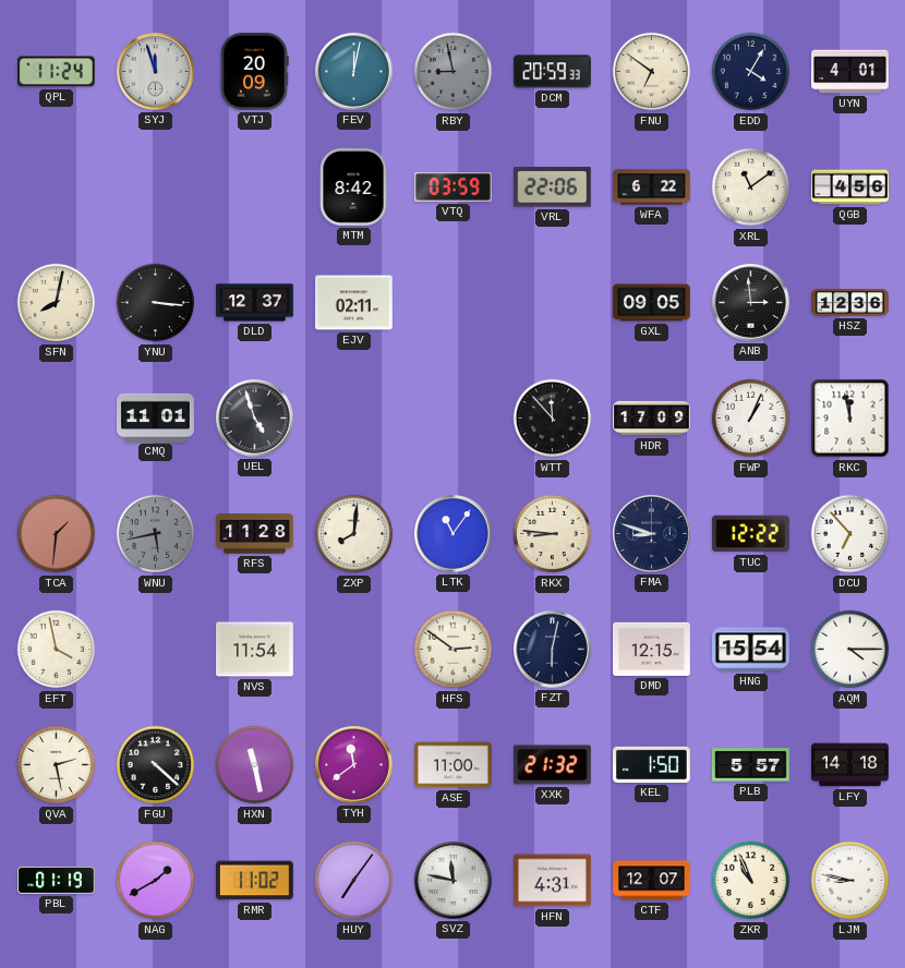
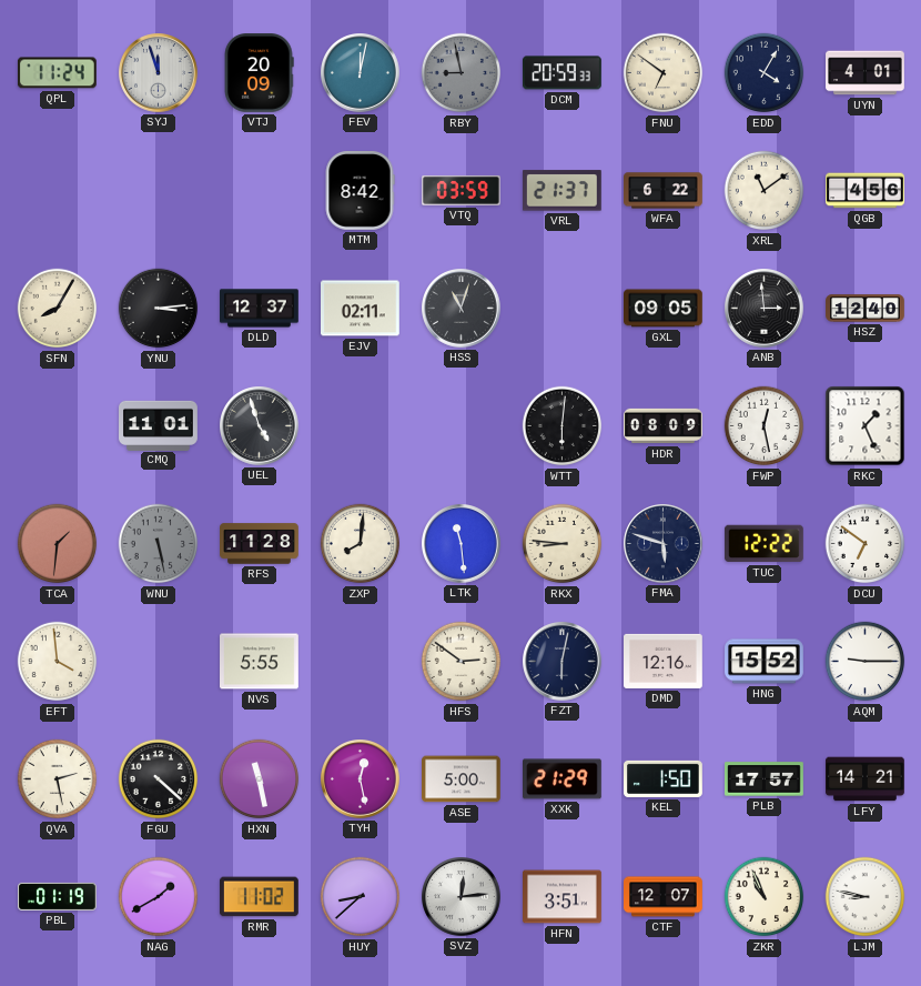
VRL: 22:06 -> 21:37
SFN: 8:02 -> 8:05
YNU: 3:16 -> 3:14
HSS: none -> 11:03
HSZ: 12:36 -> 12:40
WTT: 11:53 -> 6:01
HDR: 17:09 -> 08:09
FWP: 1:04 -> 12:28
RKC: 11:58 -> 1:26
WNU: 5:43 -> 5:28
LTK: 11:06 -> 11:29
FMA: 8:48 -> 5:48
DCU: 6:53 -> 6:51
EFT: 3:58 -> 3:59
NVS: 11:54 -> 5:55
DMD: 12:15 -> 12:16
HNG: 15:54 -> 15:52
AQM: 4:15 -> 9:15
TYH: 11:39 -> 12:28
ASE: 11:00 -> 5:00
XXK: 21:32 -> 21:29
PLB: 5:57 -> 17:57
LFY: 14:18 -> 14:21
HUY: 7:06 -> 8:38
SVZ: 11:47 -> 12:14
HFN: 4:31 -> 3:51
